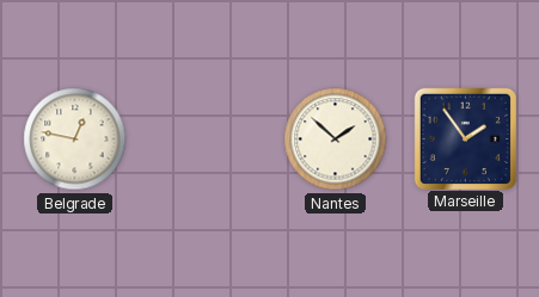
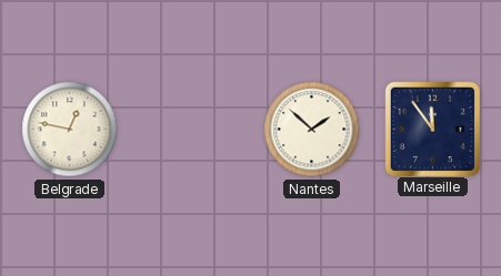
Marseille: 1:54 -> 11:54
